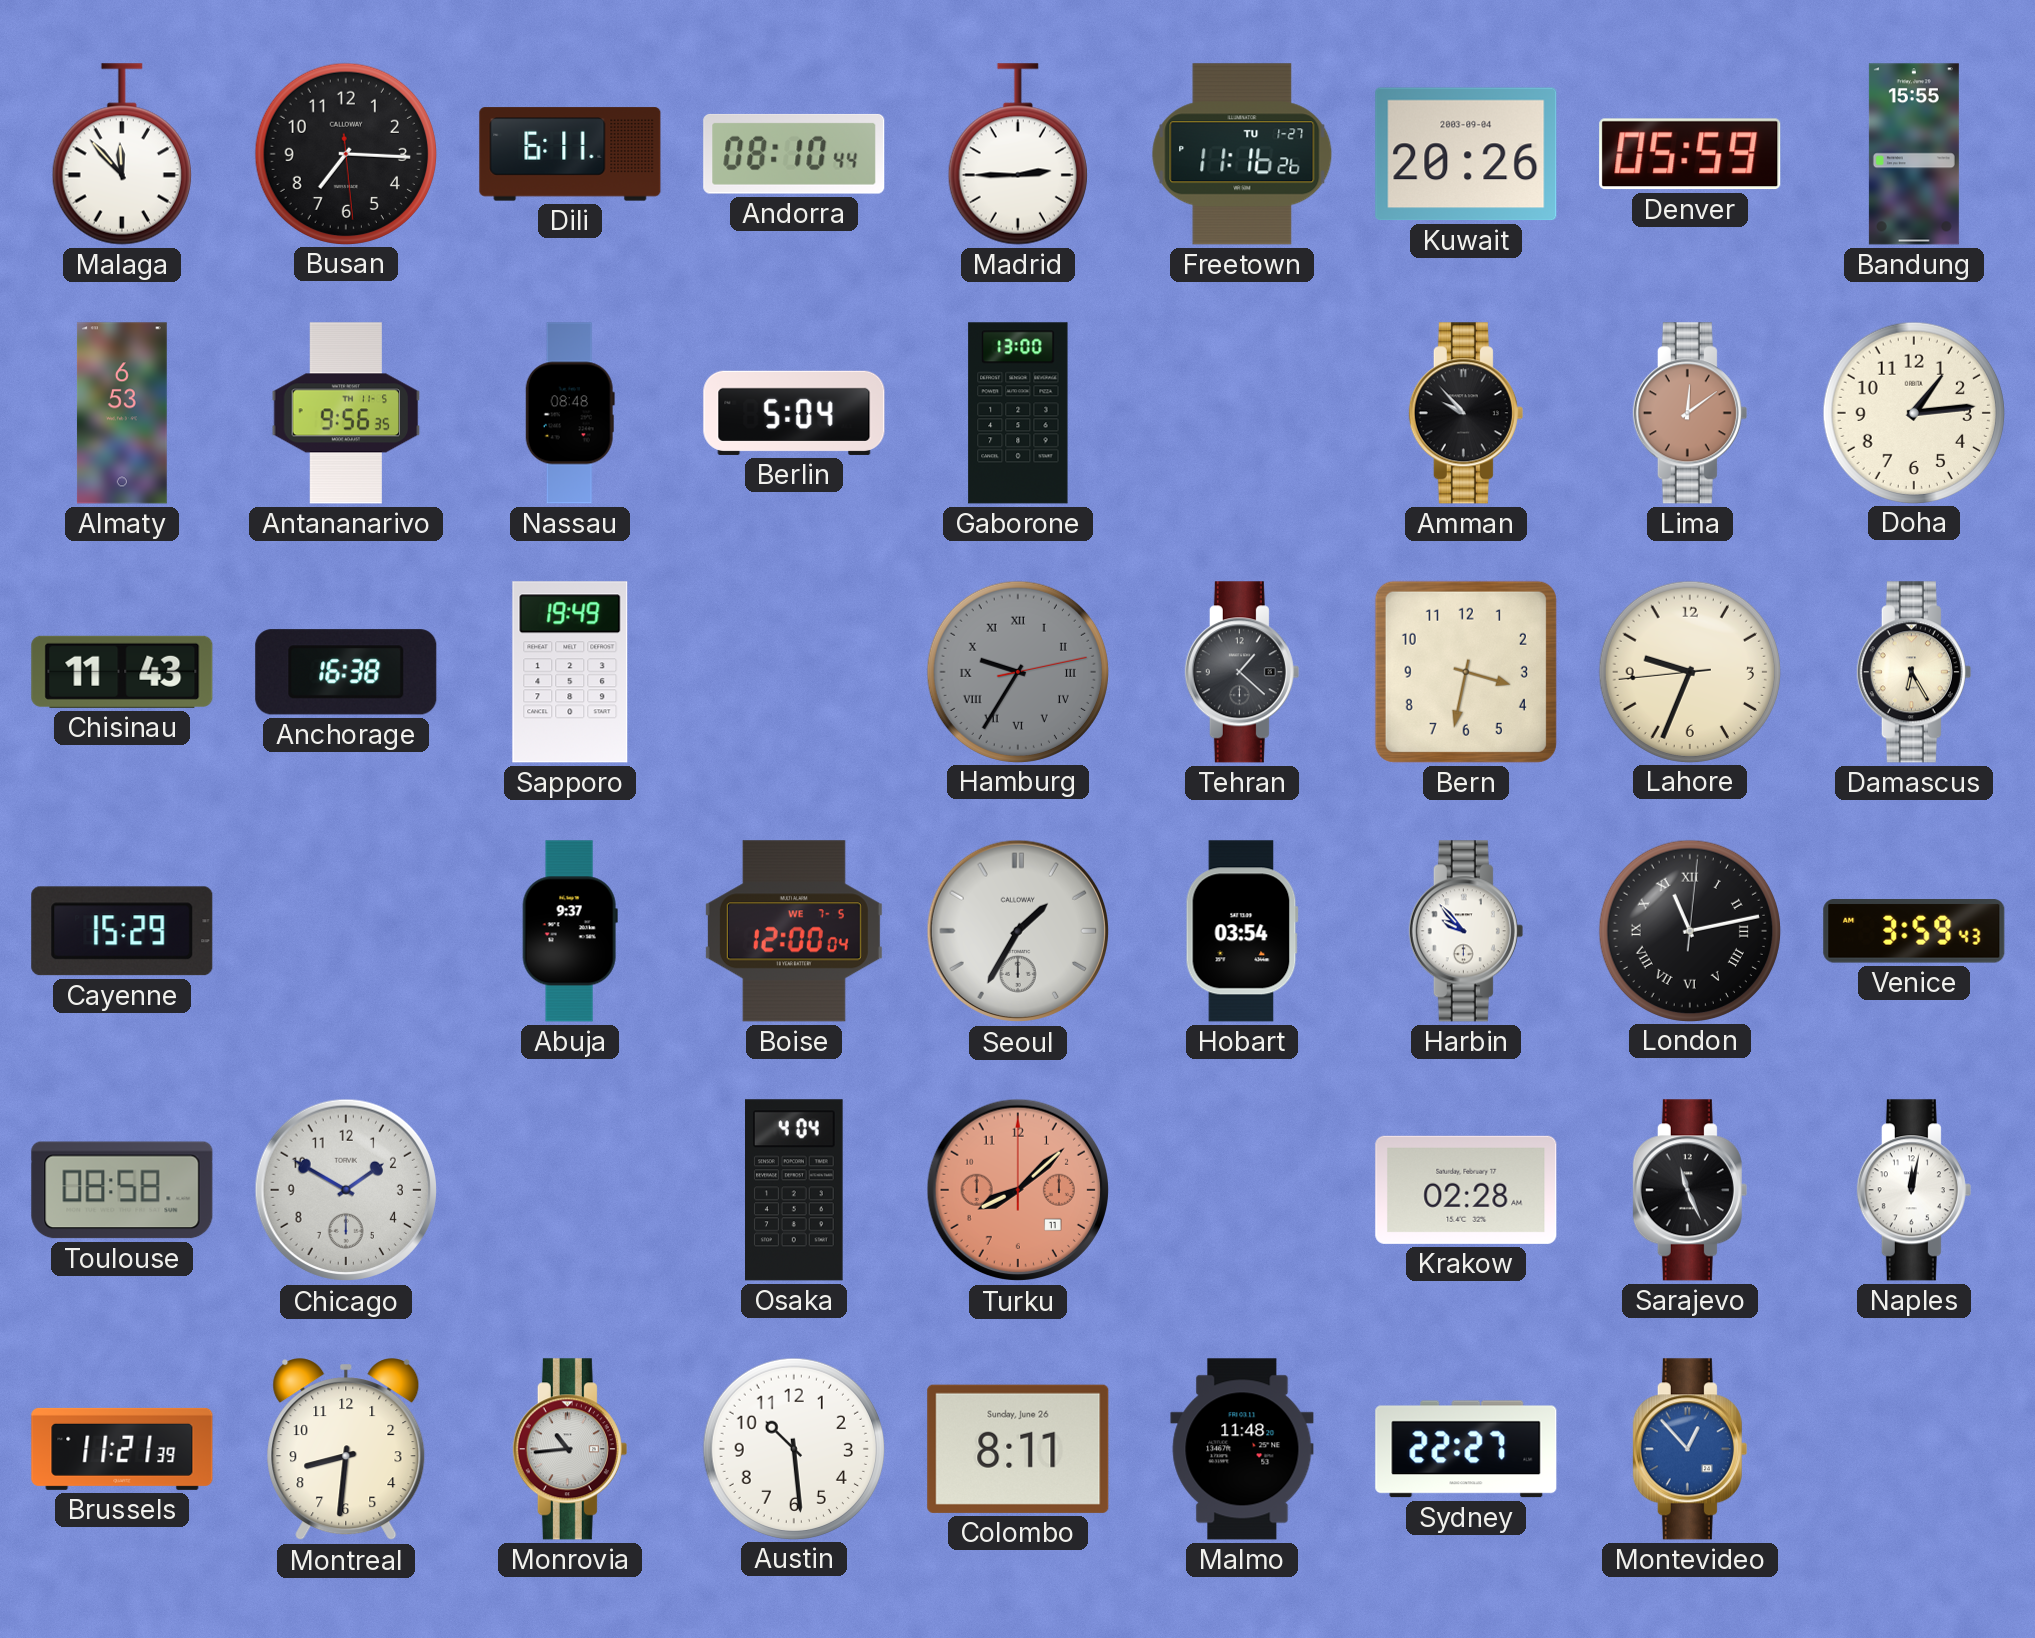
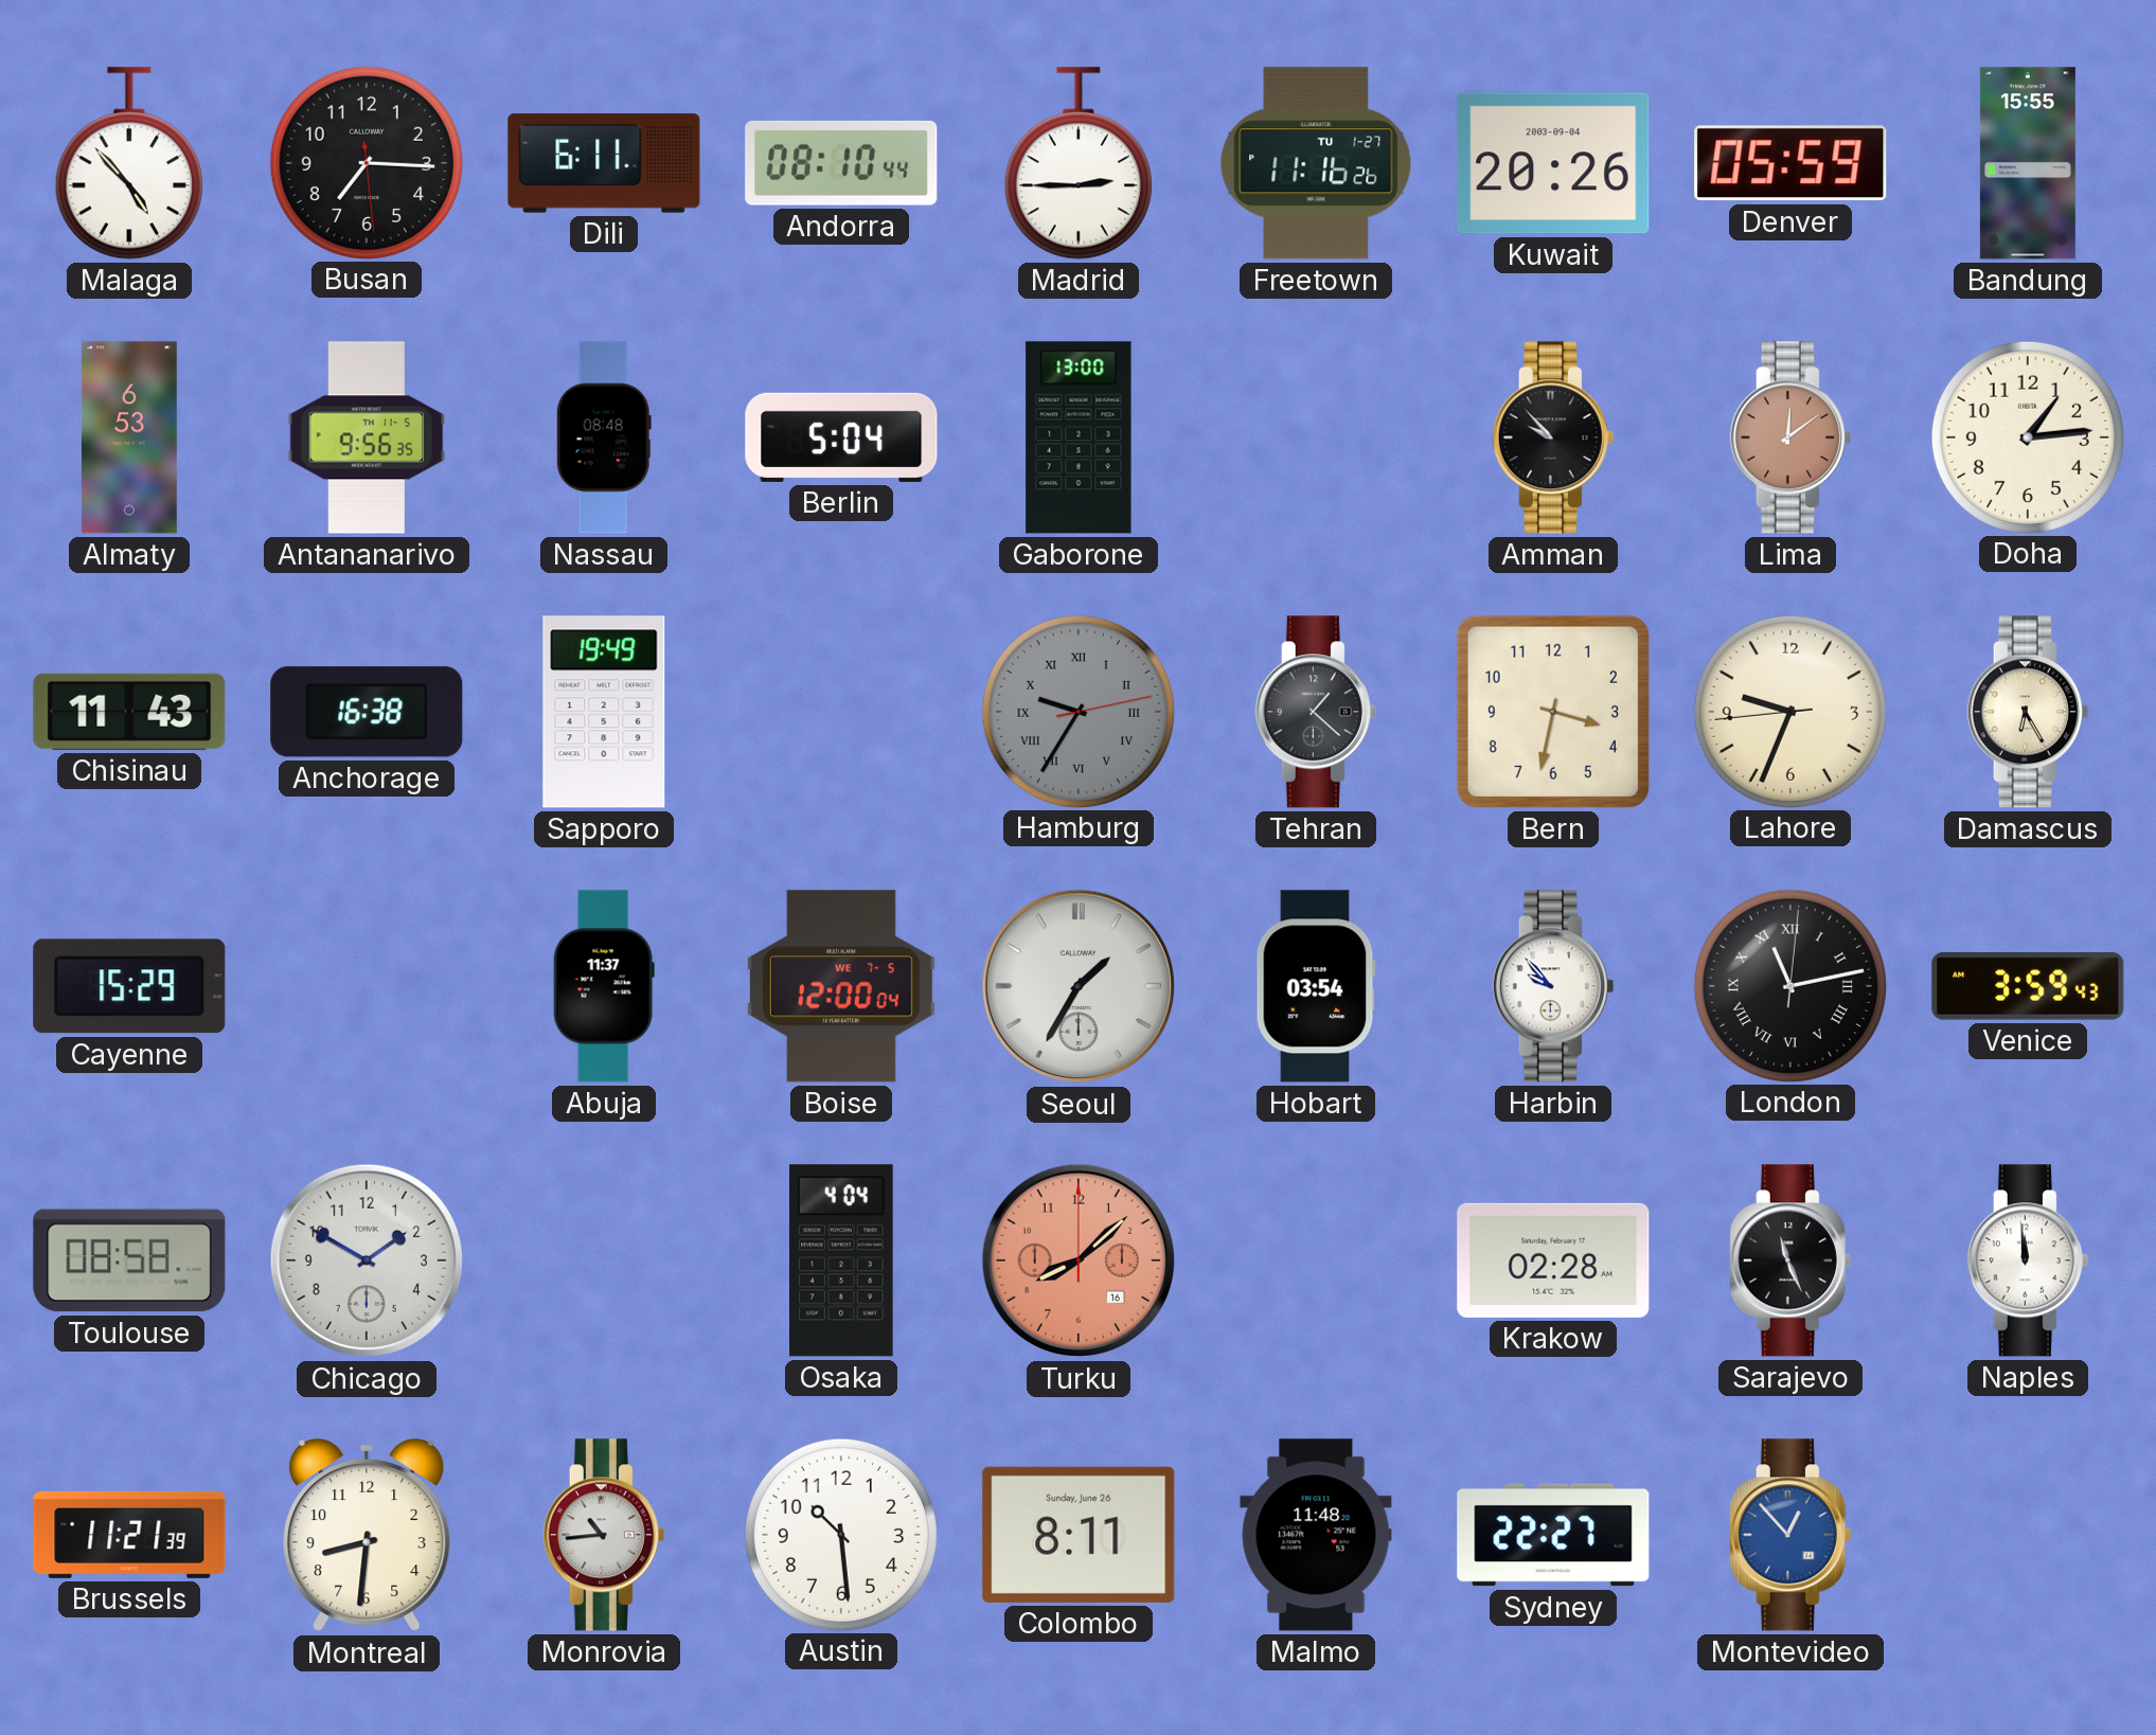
Malaga: 11:53 -> 4:53
Abuja: 9:37 -> 11:37
Turku date: 11 -> 16
Naples: 12:02 -> 11:59
